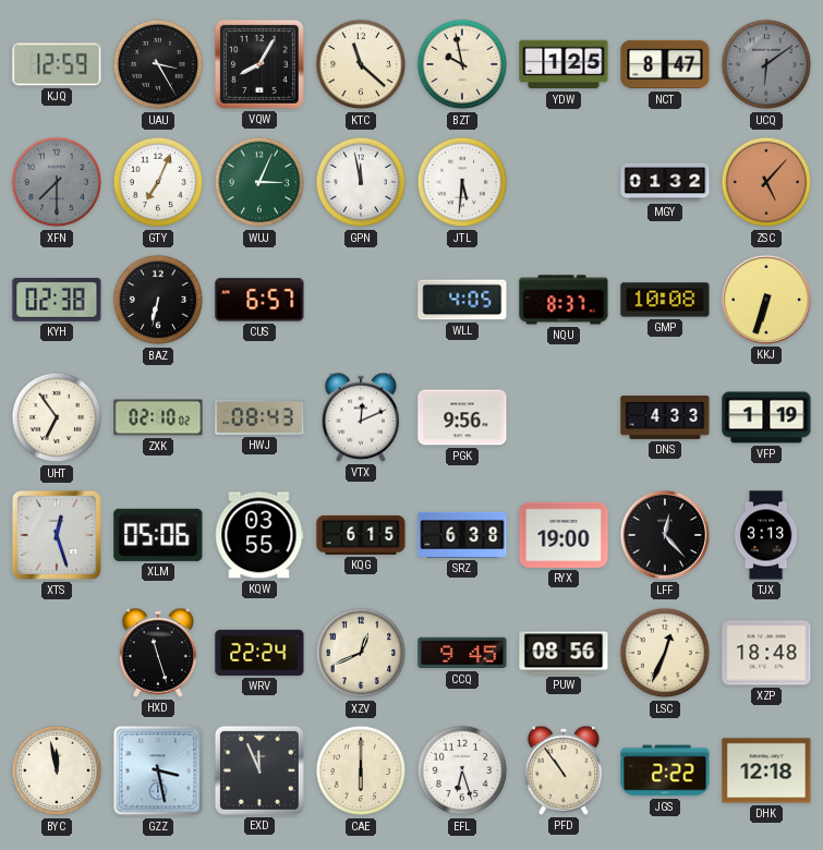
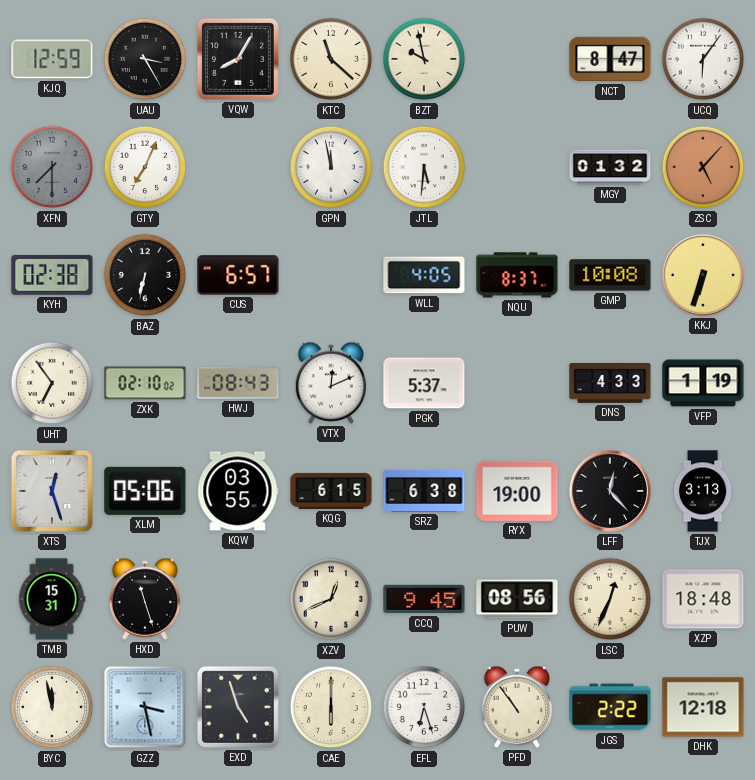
YDW: 1:25 -> none
UCQ: 6:09 -> 6:06
UCQ dial: grey -> white
WUJ: 3:04 -> none
PGK: 9:56 -> 5:37
TMB: none -> 15:31
WRV: 22:24 -> none
EXD: 11:56 -> 4:57
